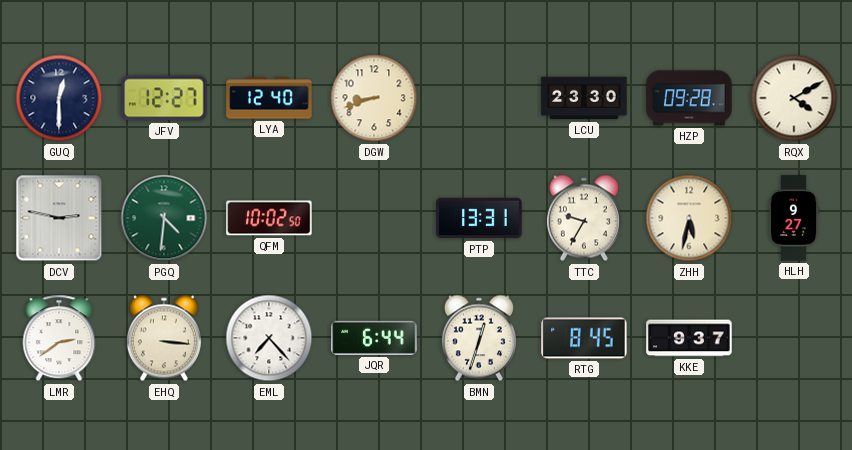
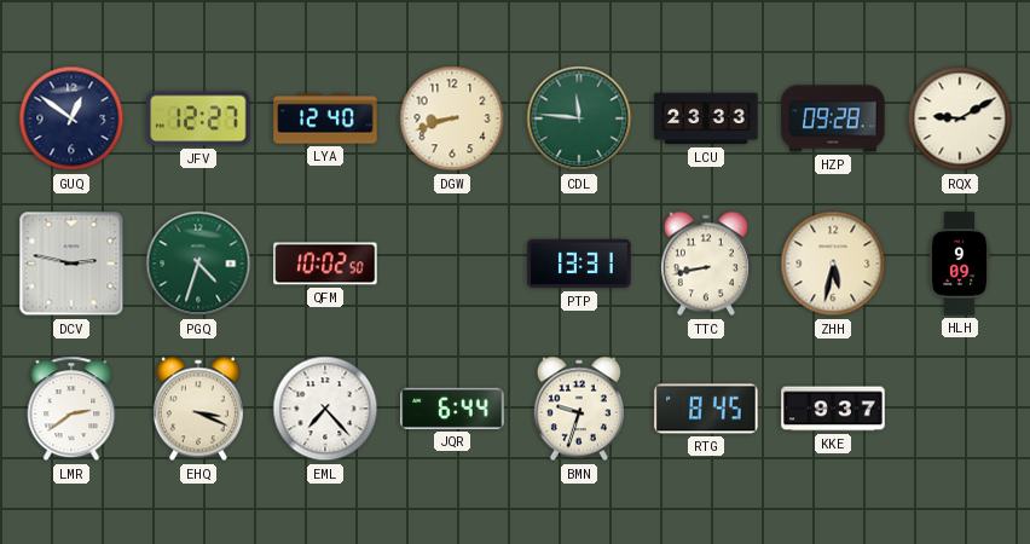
GUQ: 12:30 -> 12:51
CDL: none -> 11:46
LCU: 23:30 -> 23:33
RQX: 4:10 -> 9:10
PGQ: 4:31 -> 4:33
TTC: 9:35 -> 8:43
HLH: 9:27 -> 9:09
EHQ: 3:16 -> 3:19
BMN: 12:33 -> 9:33
